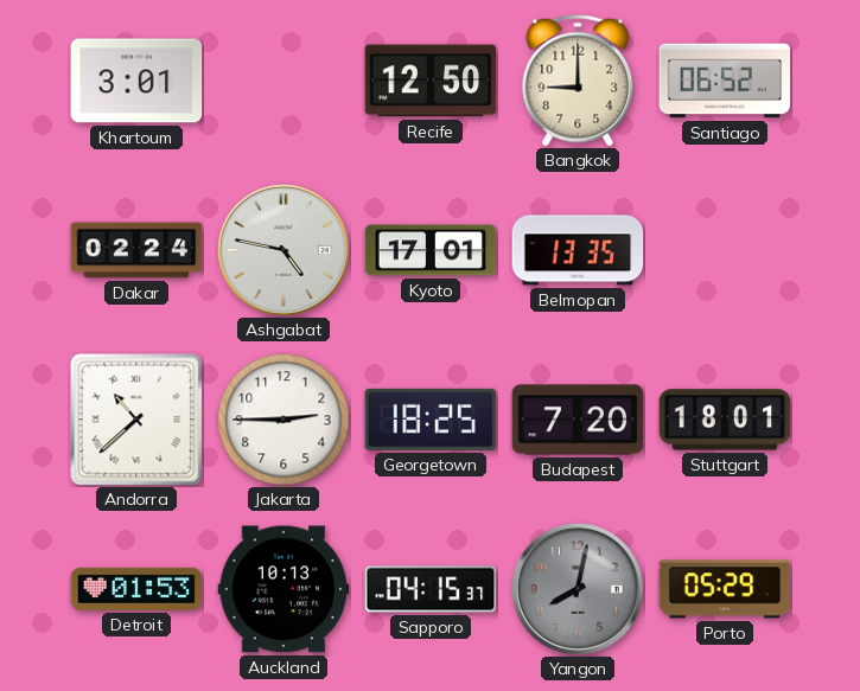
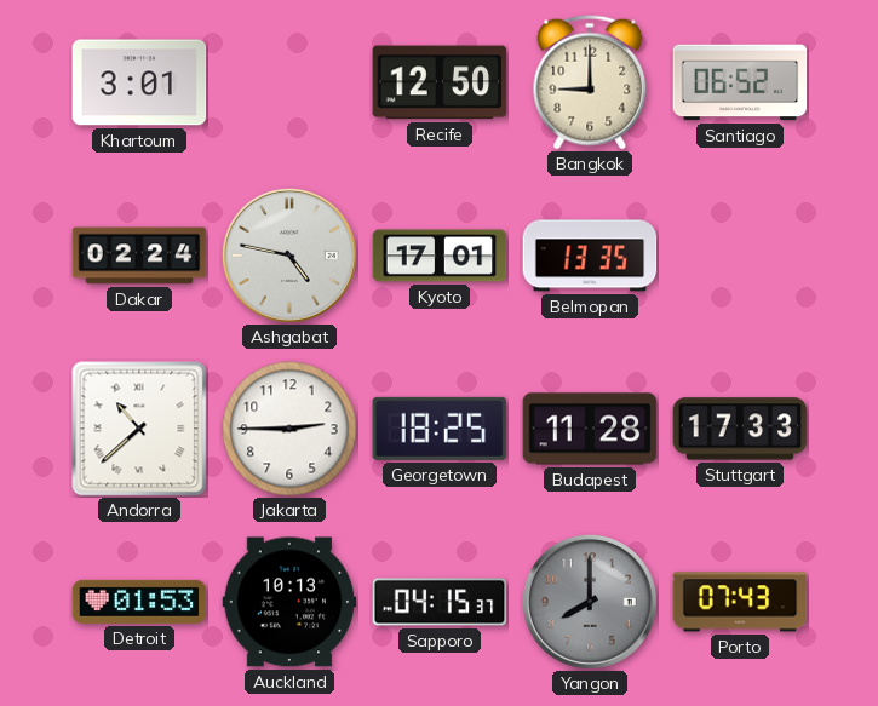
Budapest: 7:20 -> 11:28
Stuttgart: 18:01 -> 17:33
Yangon: 8:02 -> 8:00
Porto: 05:29 -> 07:43
